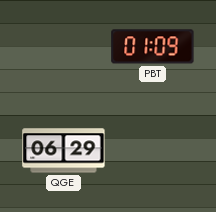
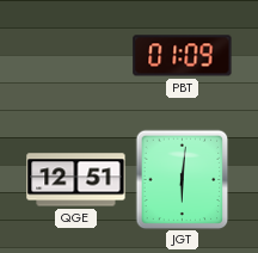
QGE: 06:29 -> 12:51
JGT: none -> 6:01
